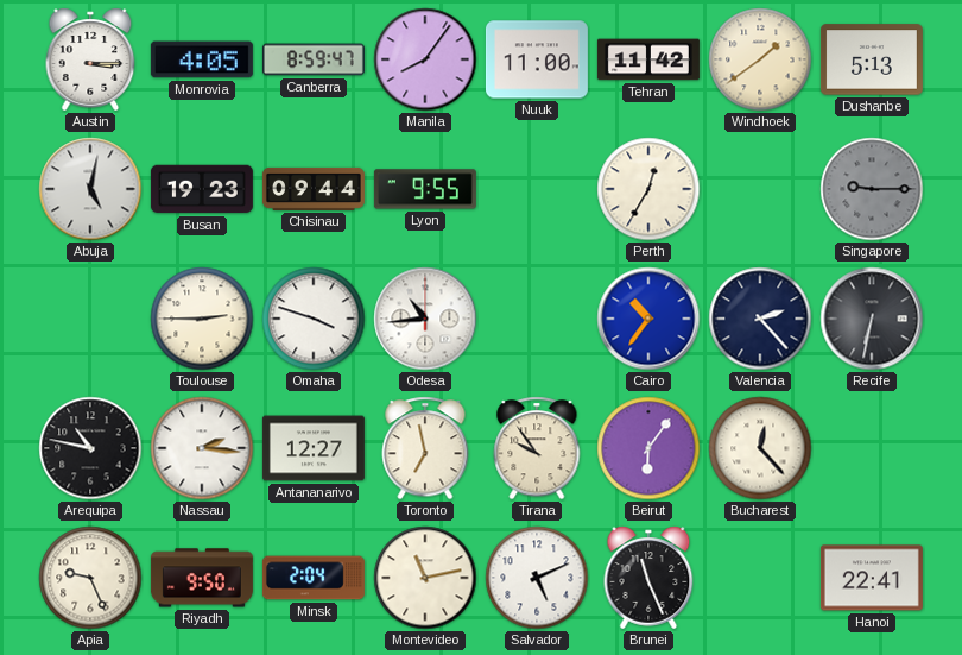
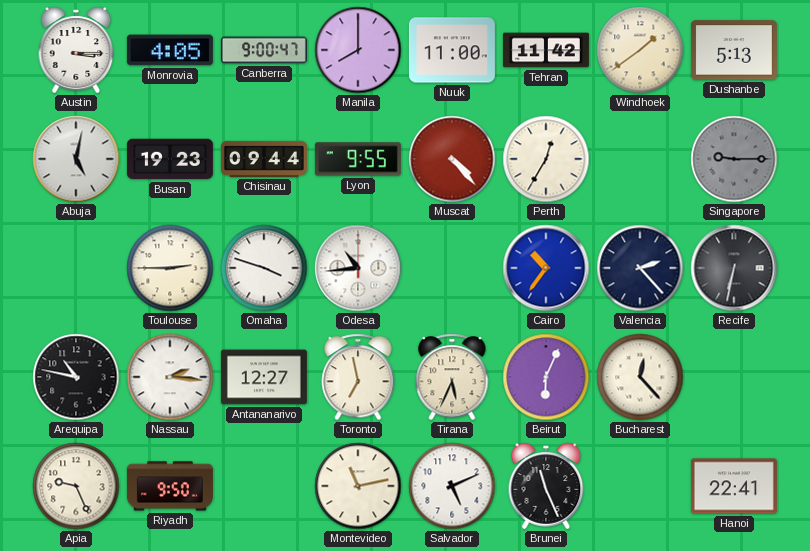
Canberra: 8:59 -> 9:00
Manila: 8:06 -> 8:00
Muscat: none -> 4:23
Tirana: 9:54 -> 5:34
Beirut: 6:06 -> 6:04
Minsk: 2:04 -> none
